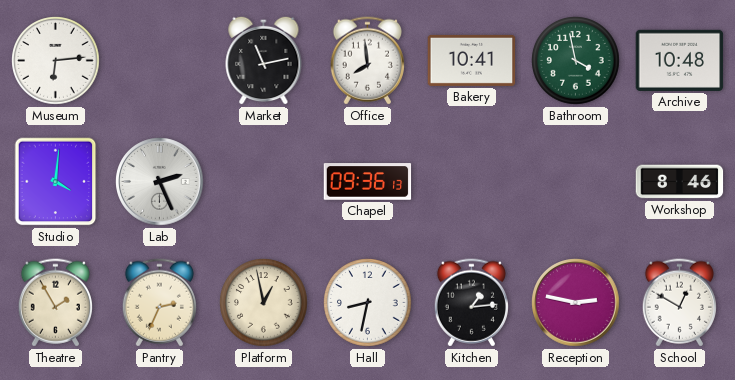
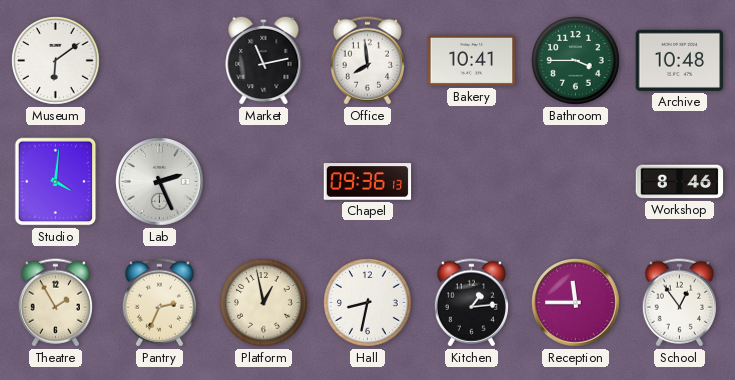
Museum: 6:14 -> 6:09
Bathroom: 3:58 -> 3:45
Reception: 2:47 -> 11:45
School: 12:50 -> 12:54
